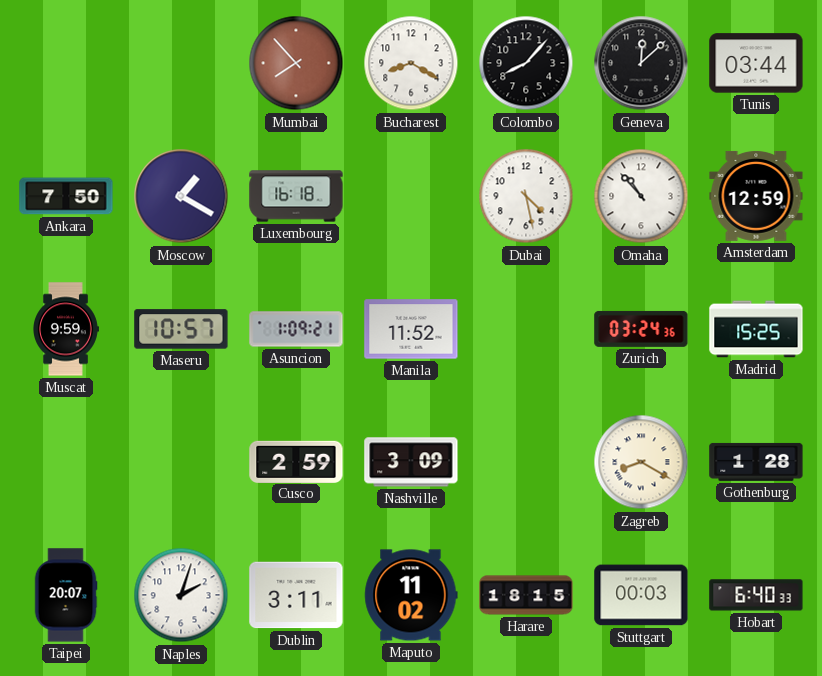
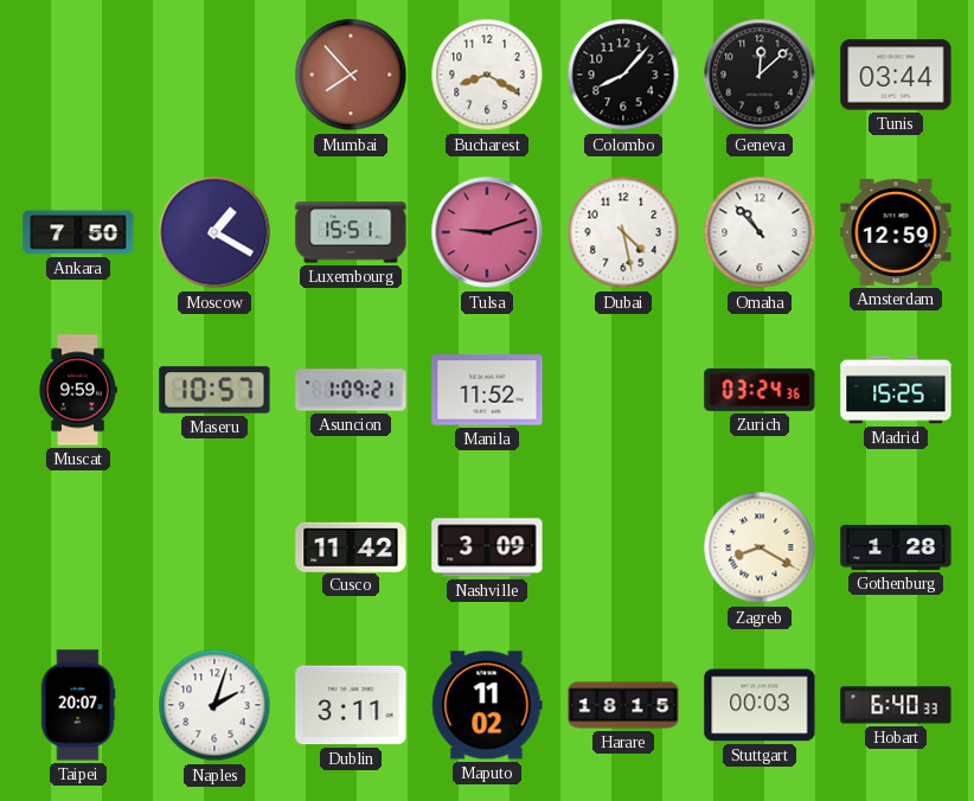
Luxembourg: 16:18 -> 15:51
Tulsa: none -> 9:12
Cusco: 2:59 -> 11:42
